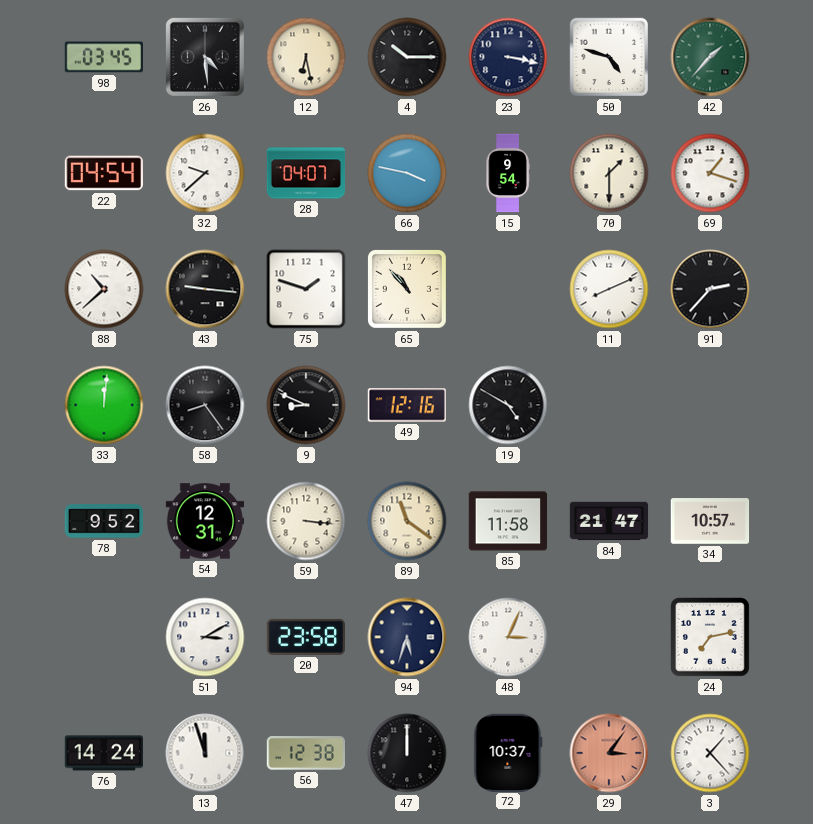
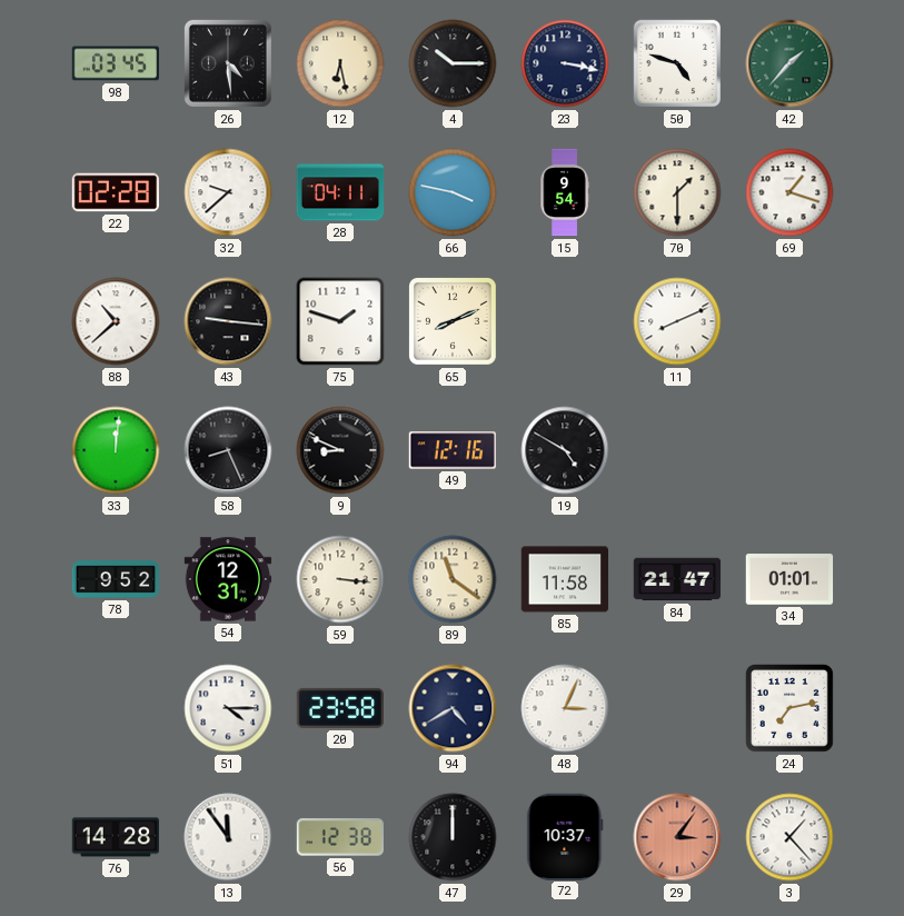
22: 04:54 -> 02:28
28: 04:07 -> 04:11
65: 10:53 -> 8:11
91: 2:37 -> none
58: 8:24 -> 8:26
34: 10:57 -> 01:01
51: 3:10 -> 4:15
94: 5:33 -> 4:40
76: 14:24 -> 14:28
13: 11:57 -> 11:54
